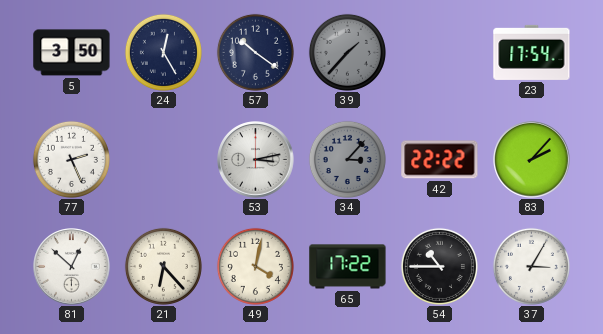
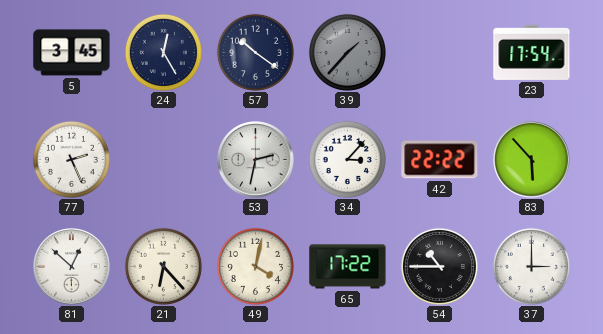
5: 3:50 -> 3:45
53: 3:13 -> 2:32
34 dial: grey -> white
83: 2:07 -> 5:53
37: 3:05 -> 3:00
